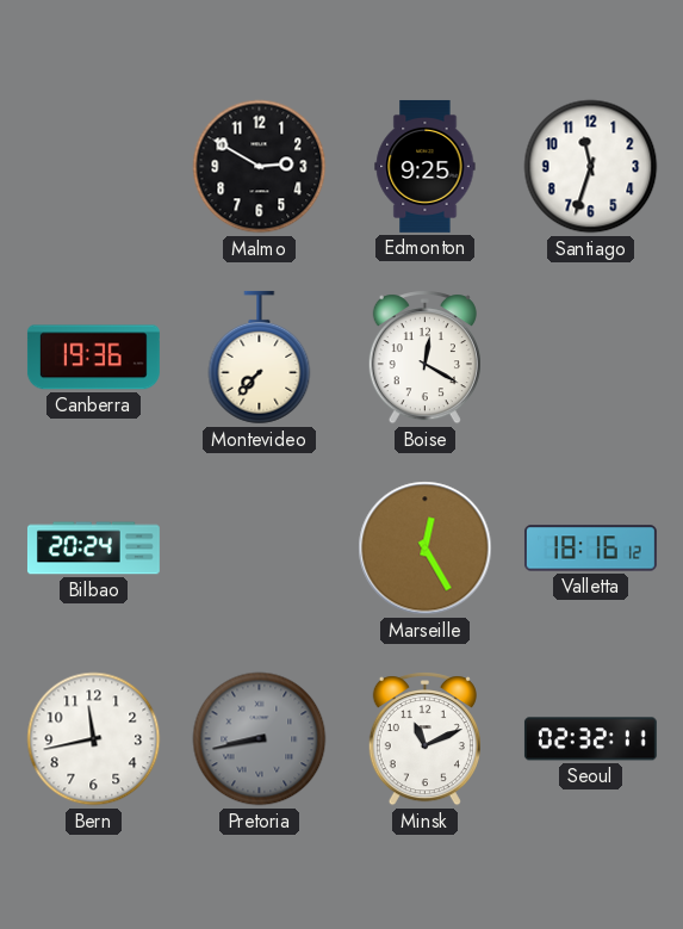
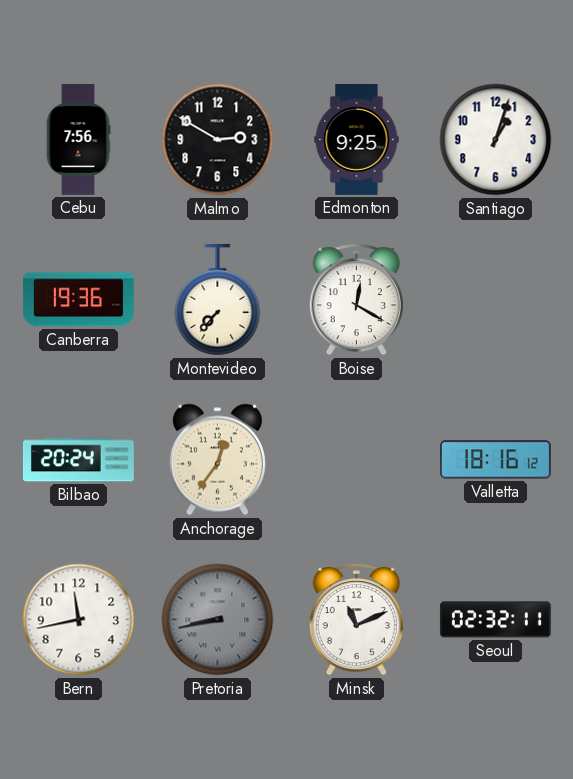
Cebu: none -> 7:56
Santiago: 11:33 -> 1:03
Anchorage: none -> 12:36
Marseille: 12:25 -> none
